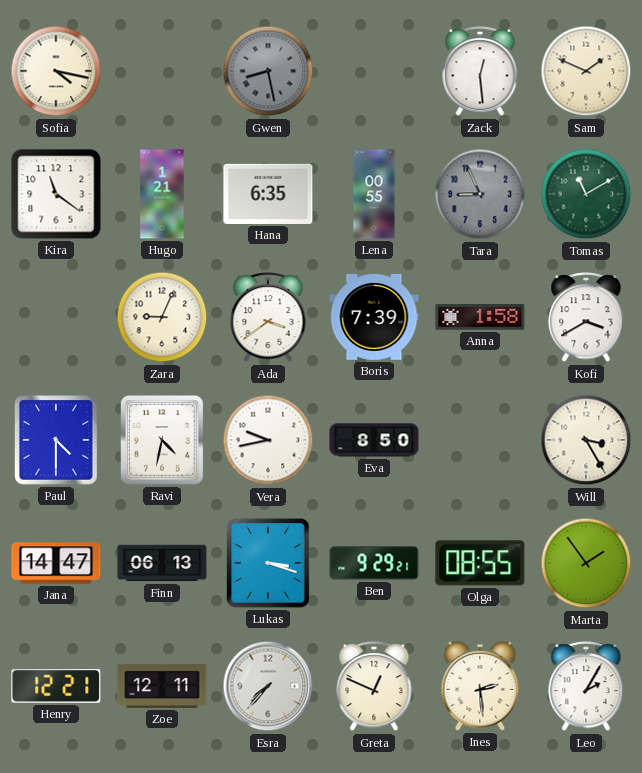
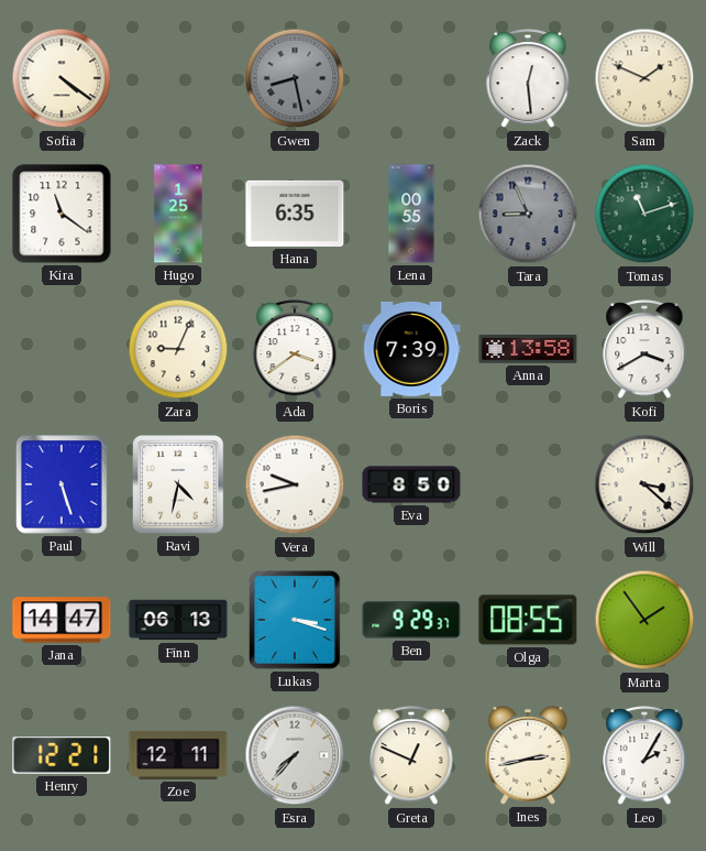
Sofia: 4:17 -> 4:21
Hugo: 1:21 -> 1:25
Tomas: 11:10 -> 11:12
Anna: 1:58 -> 13:58
Paul: 4:30 -> 5:27
Will: 3:25 -> 3:22
Ben: 9:29:21 -> 9:29:37
Ines: 2:29 -> 2:43
